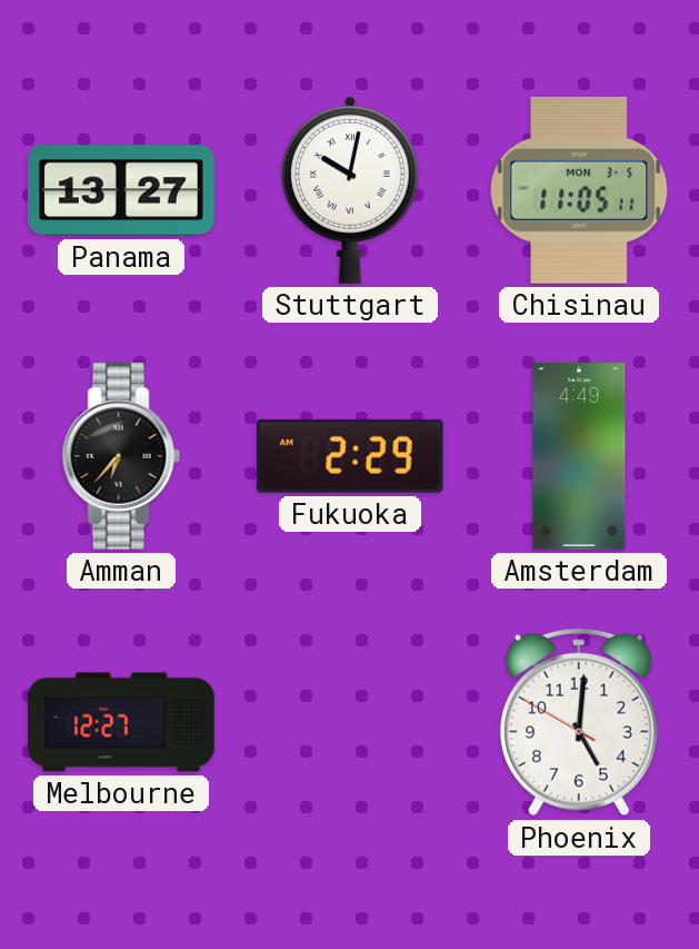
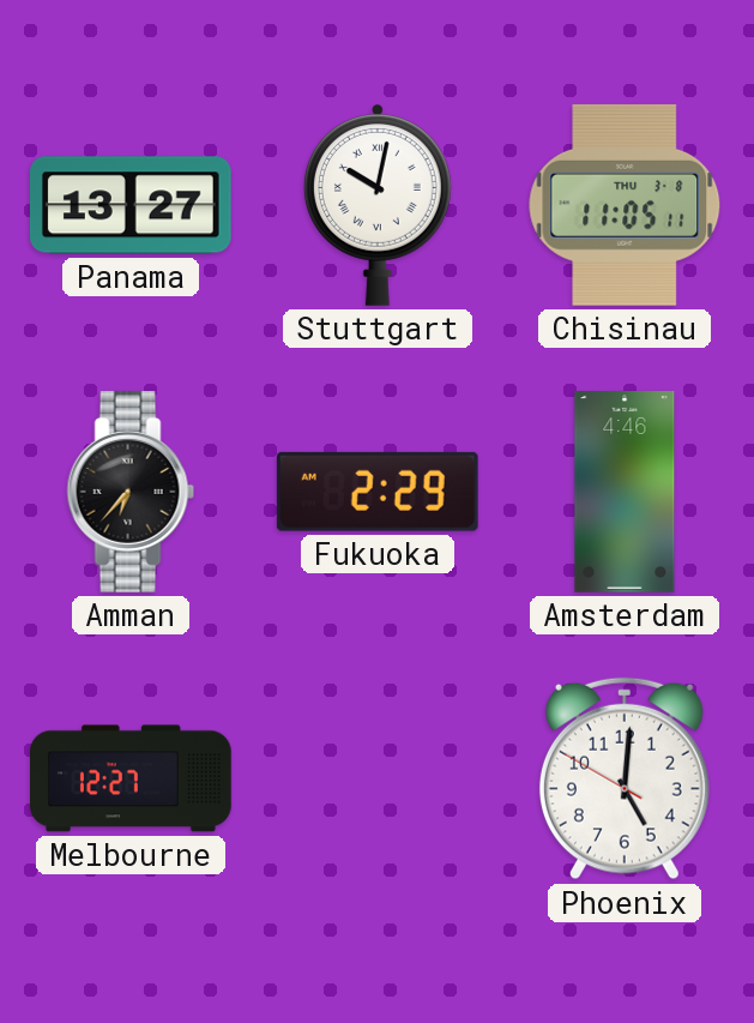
Chisinau date: MON 3-5 -> THU 3-8
Amsterdam: 4:49 -> 4:46
